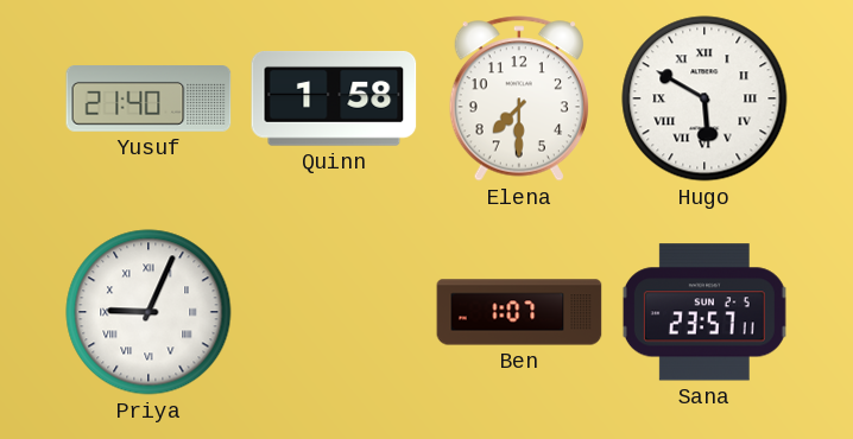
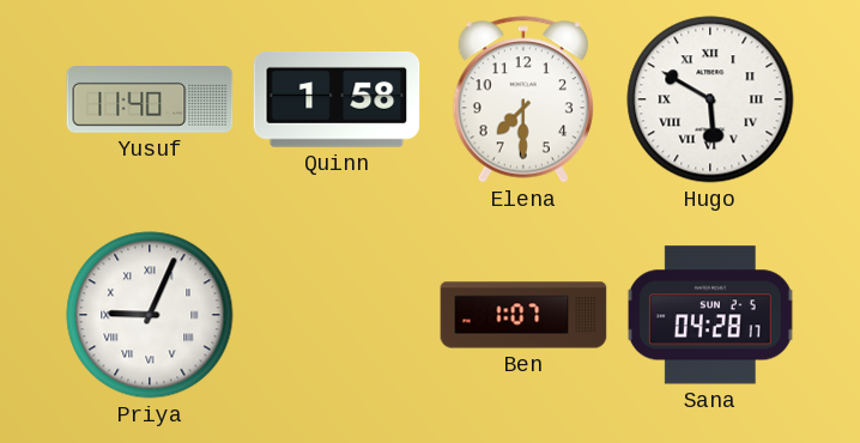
Yusuf: 21:40 -> 11:40
Sana: 23:57 -> 04:28
